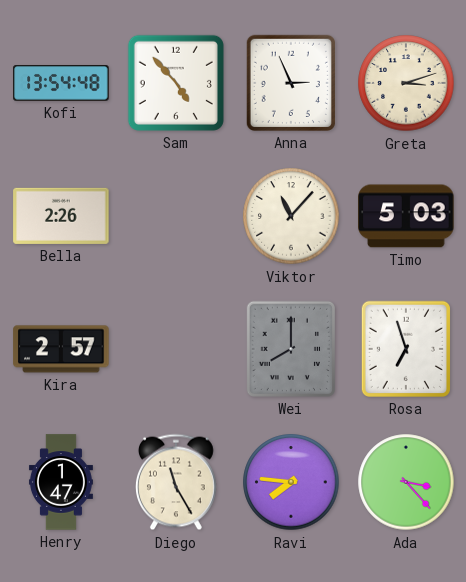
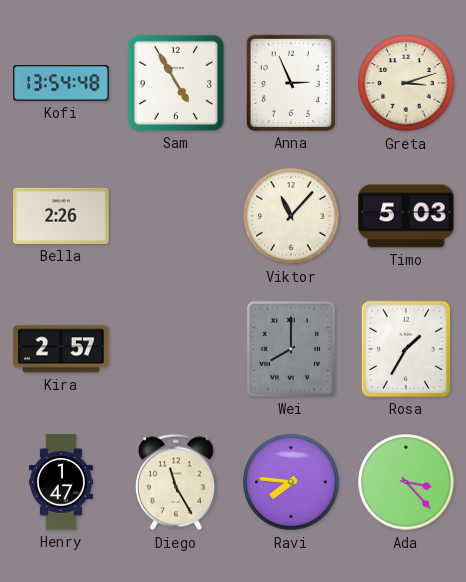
Sam: 4:53 -> 4:55
Rosa: 6:57 -> 1:35
